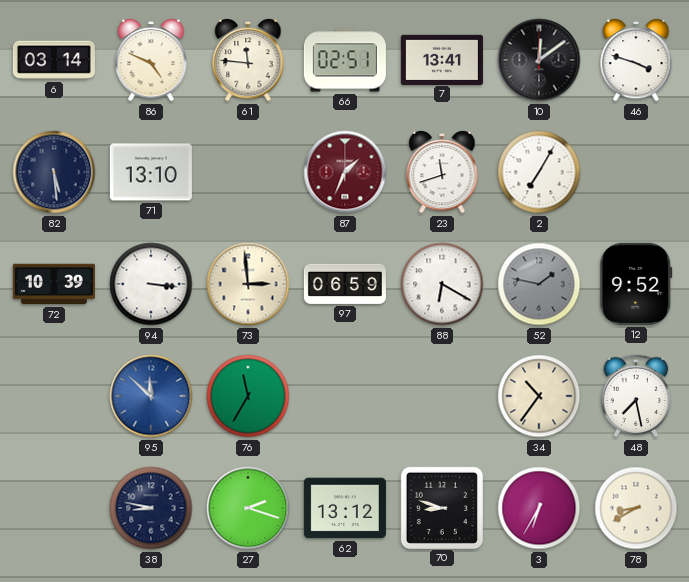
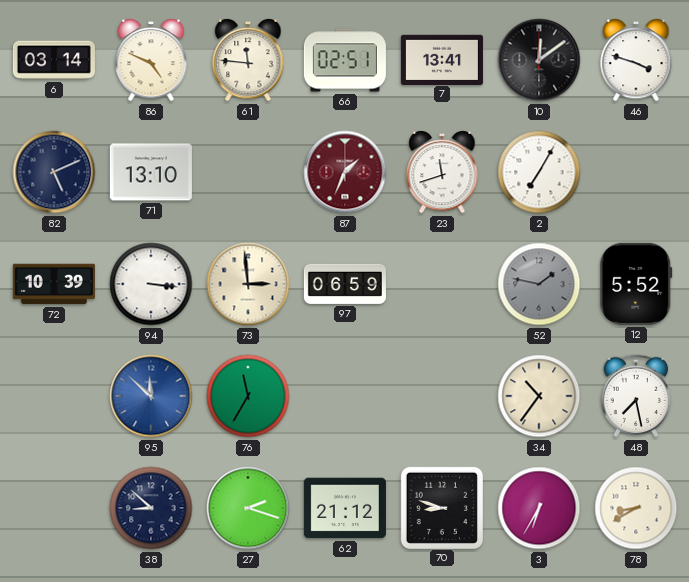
82: 5:29 -> 5:11
88: 6:20 -> none
12: 9:52 -> 5:52
38: 8:47 -> 8:52
62: 13:12 -> 21:12
